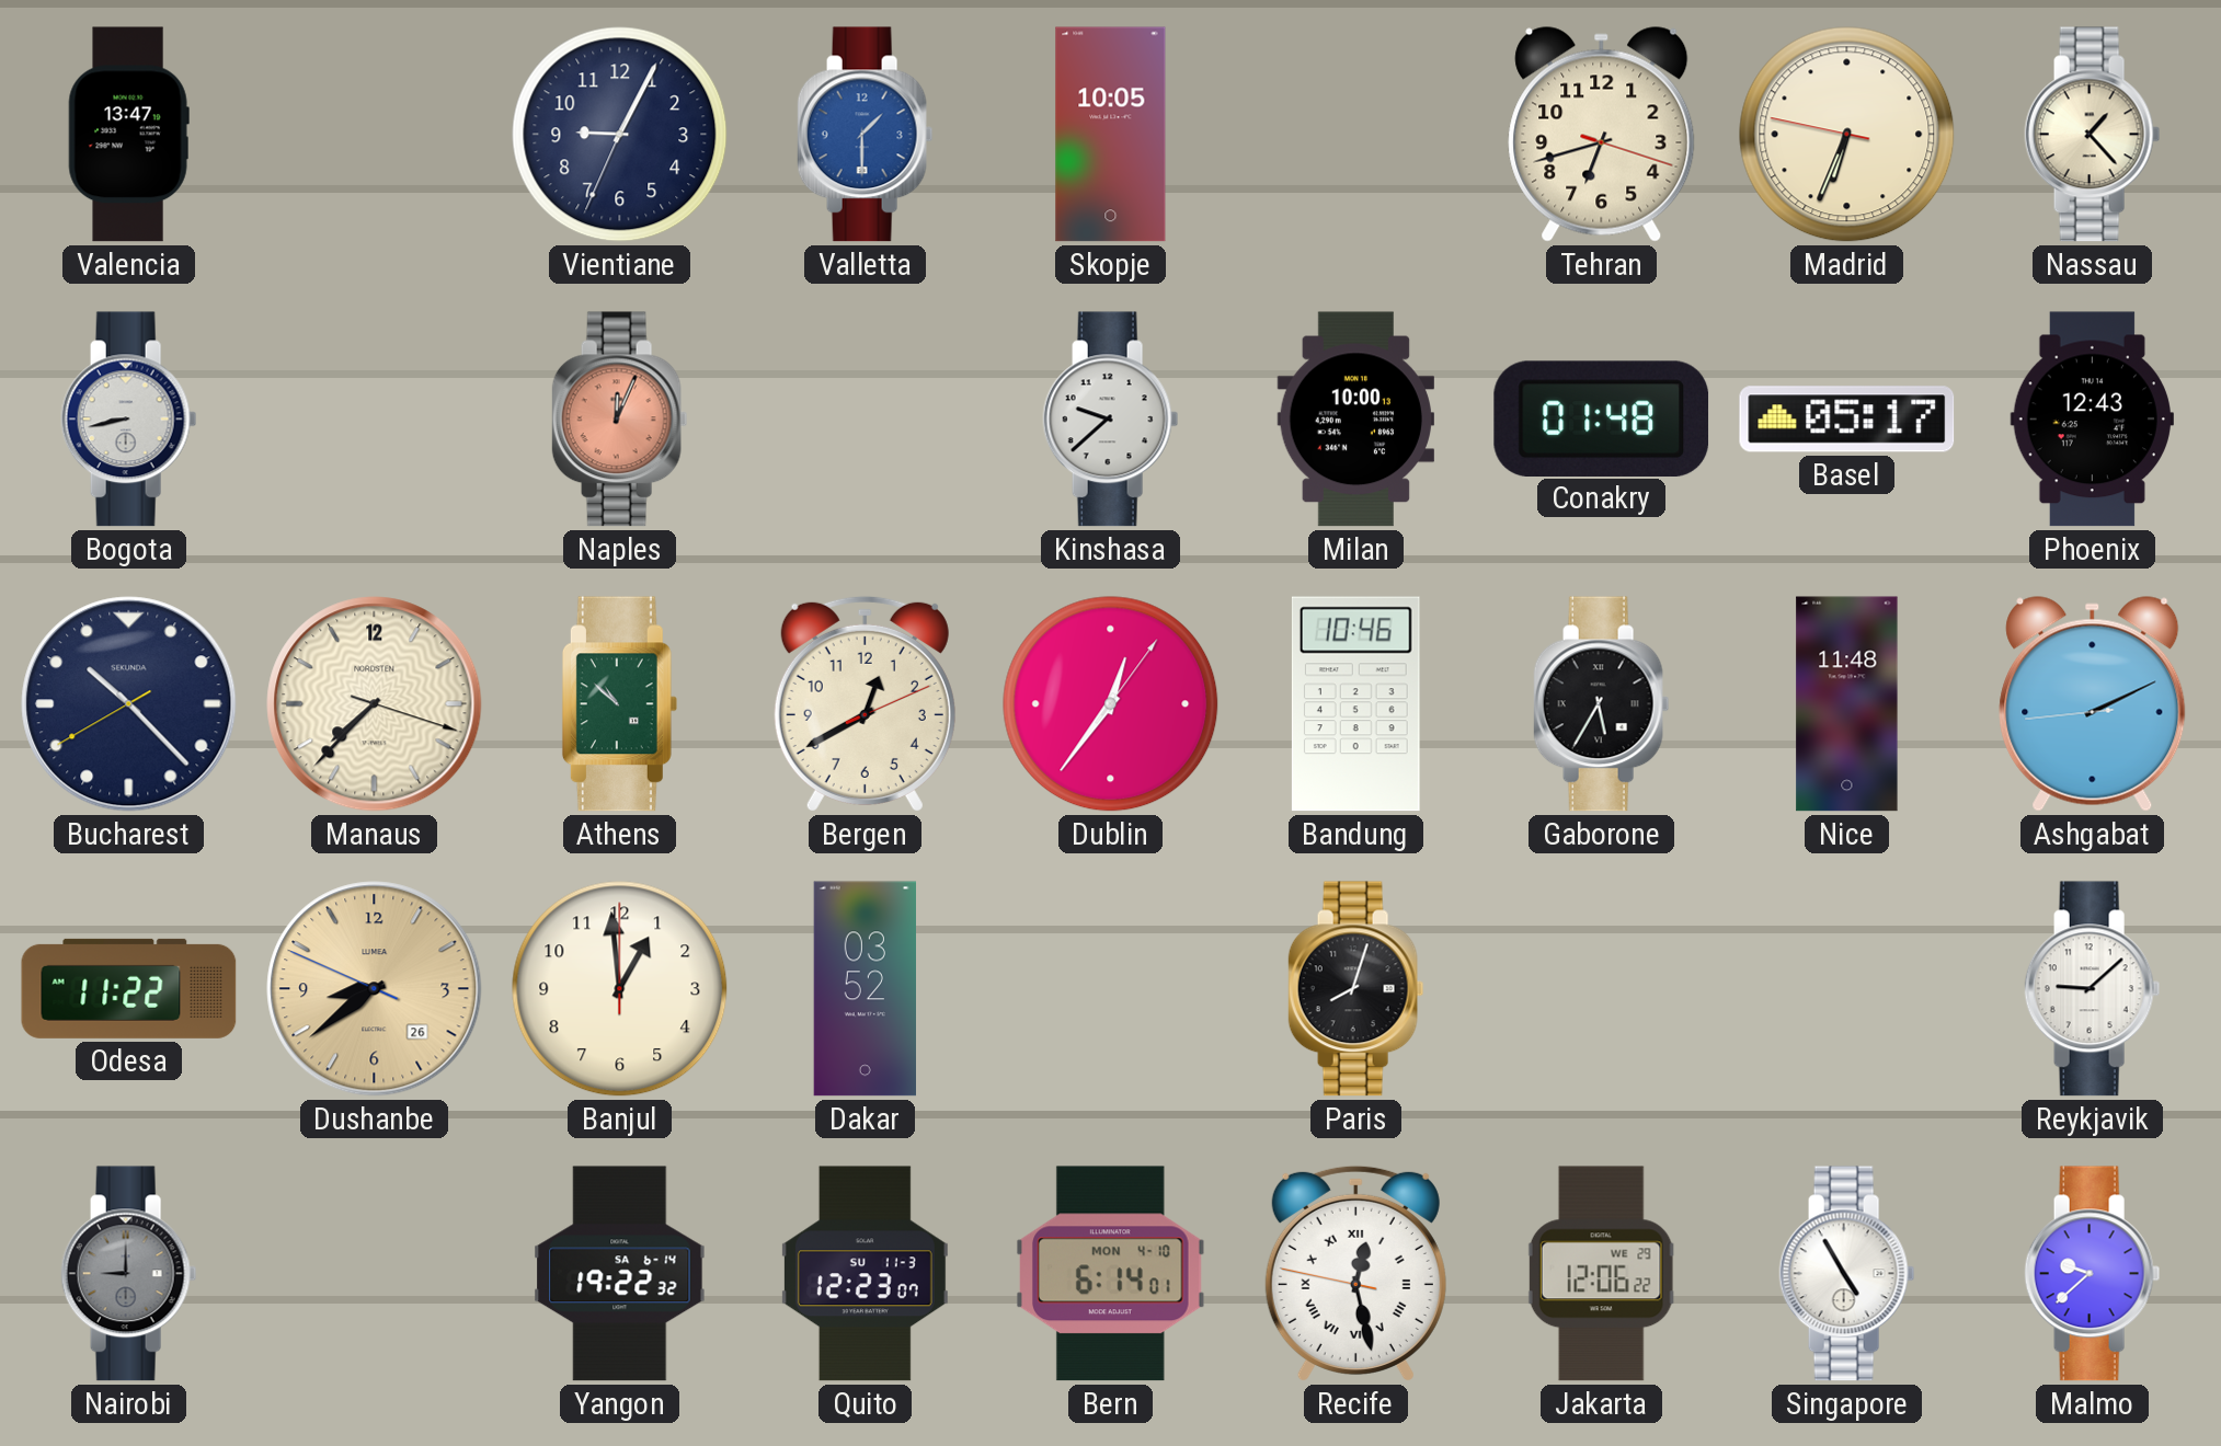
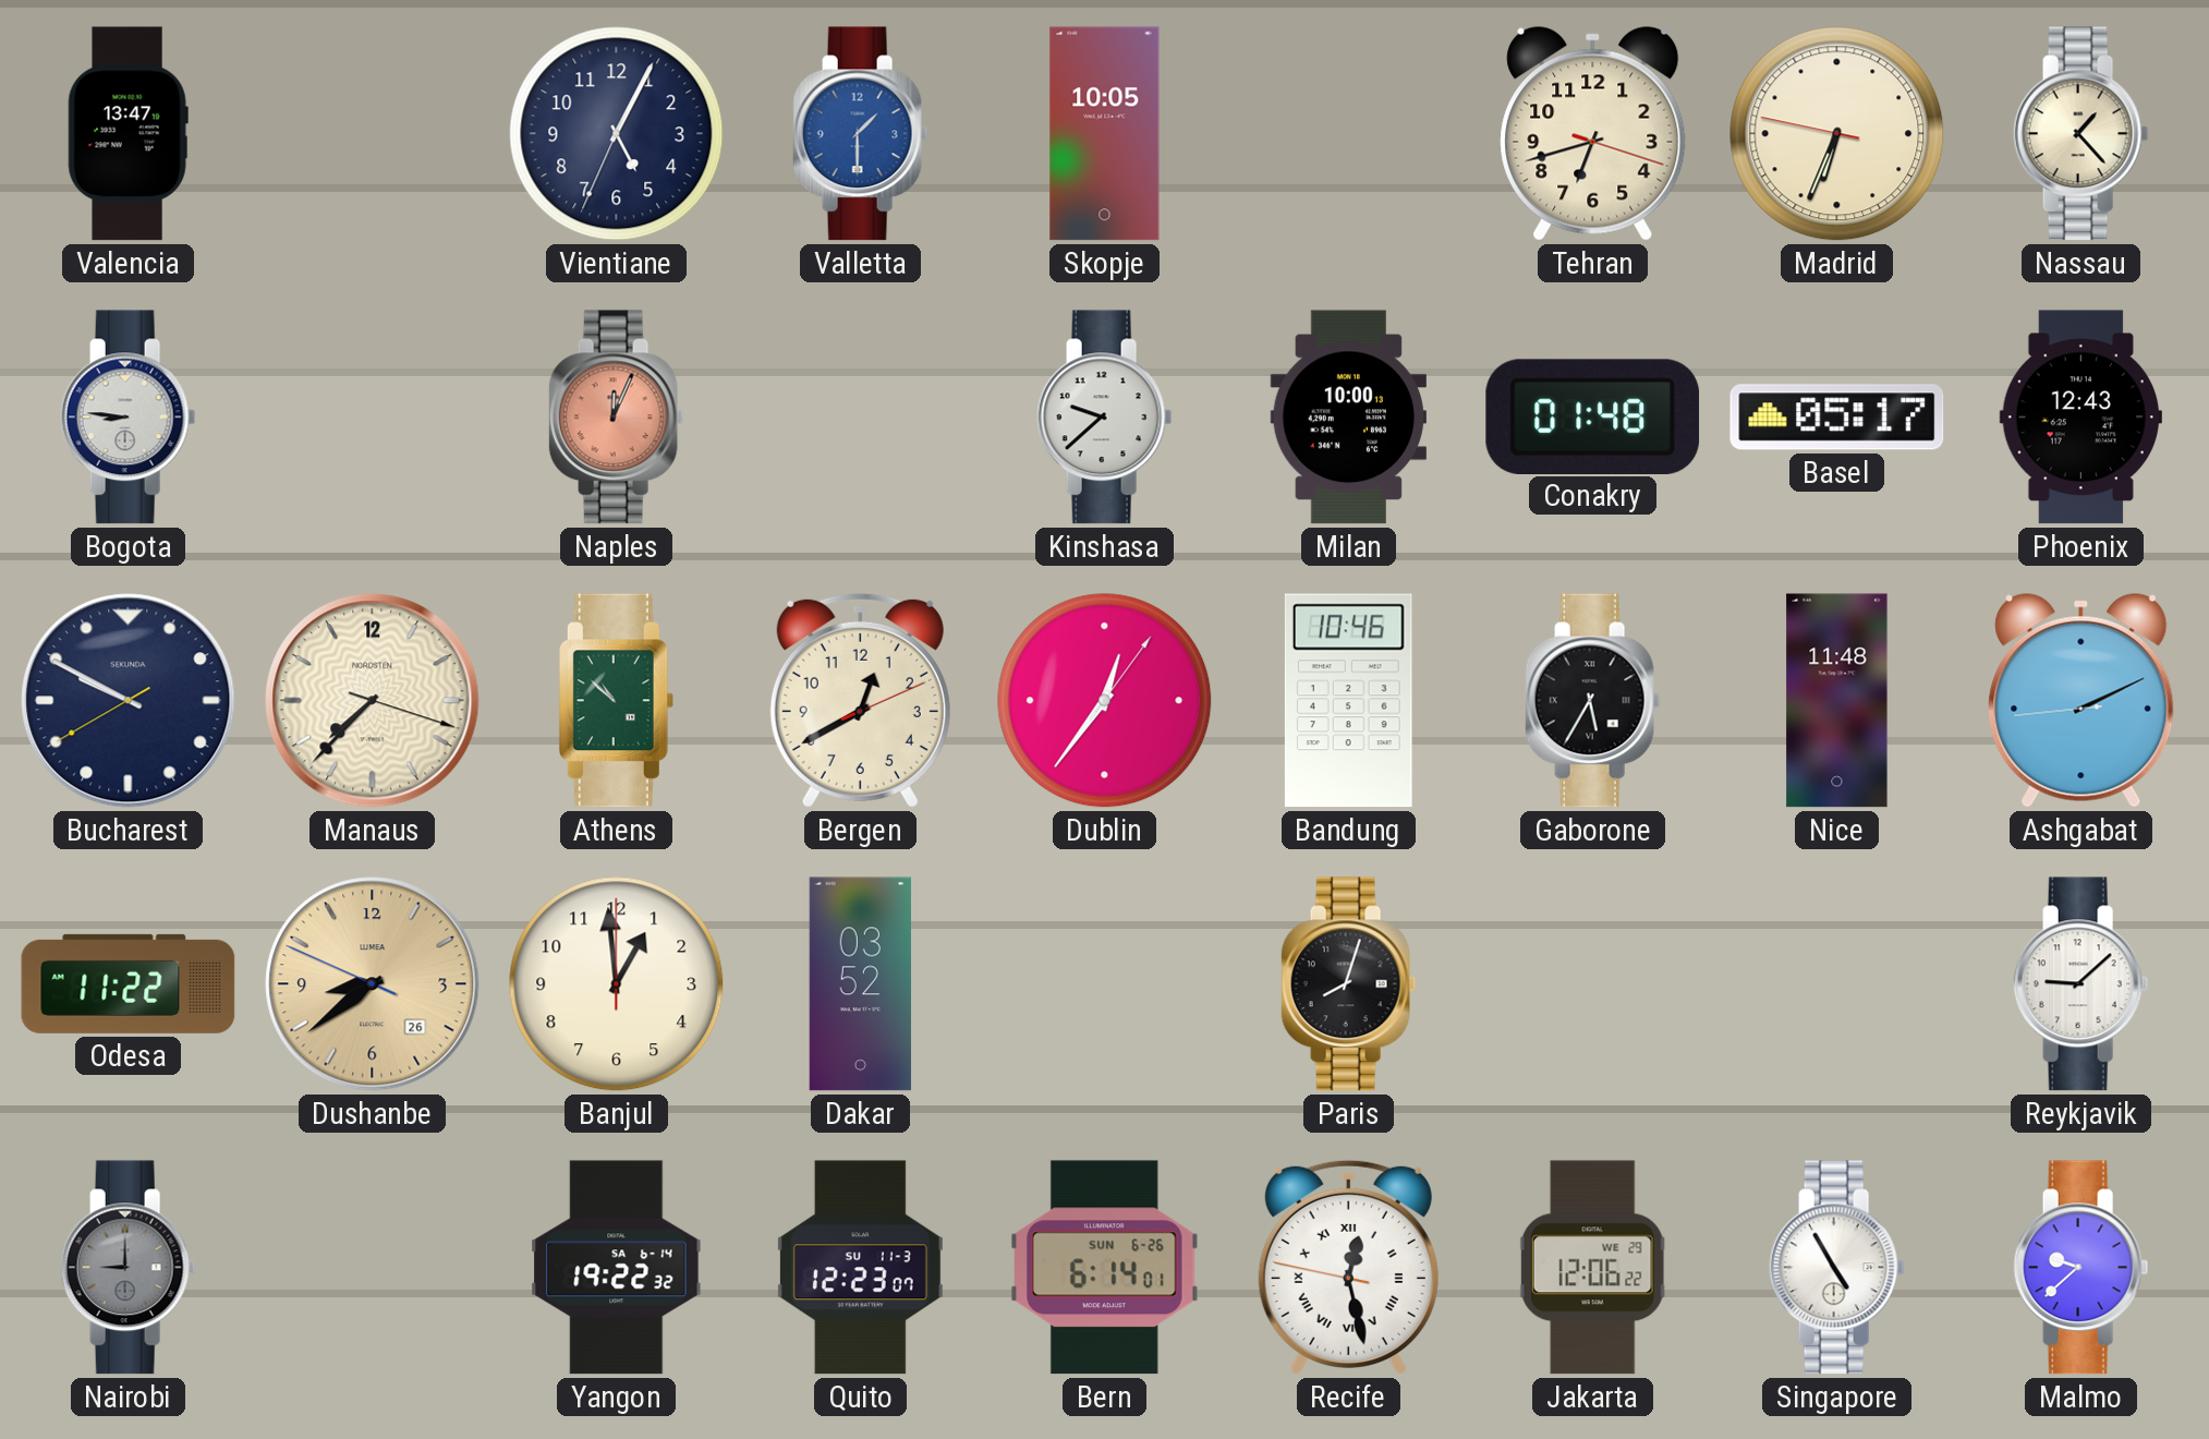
Vientiane: 9:04 -> 5:04
Bogota: 8:43 -> 8:46
Bucharest: 10:22 -> 9:49
Bern date: MON 4-10 -> SUN 6-26
